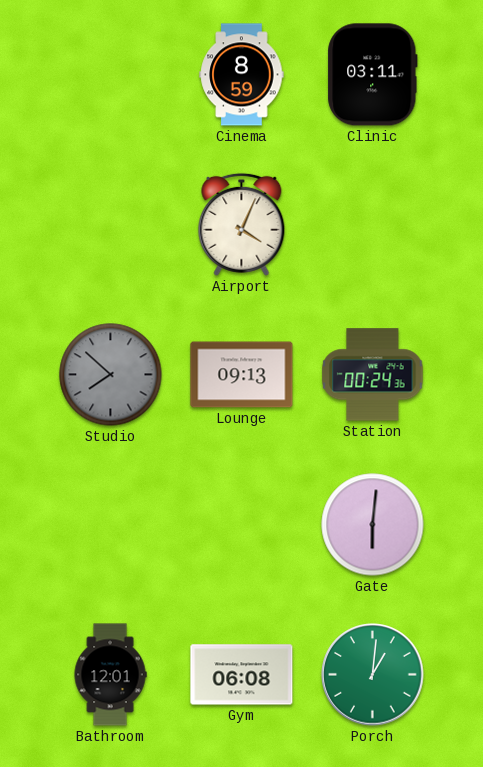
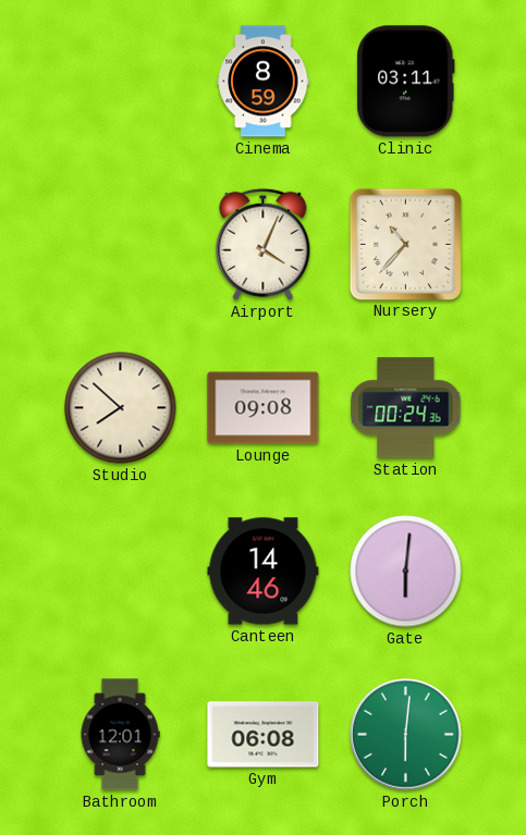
Nursery: none -> 10:37
Studio dial: grey -> cream
Lounge: 09:13 -> 09:08
Canteen: none -> 14:46
Porch: 1:01 -> 6:01
